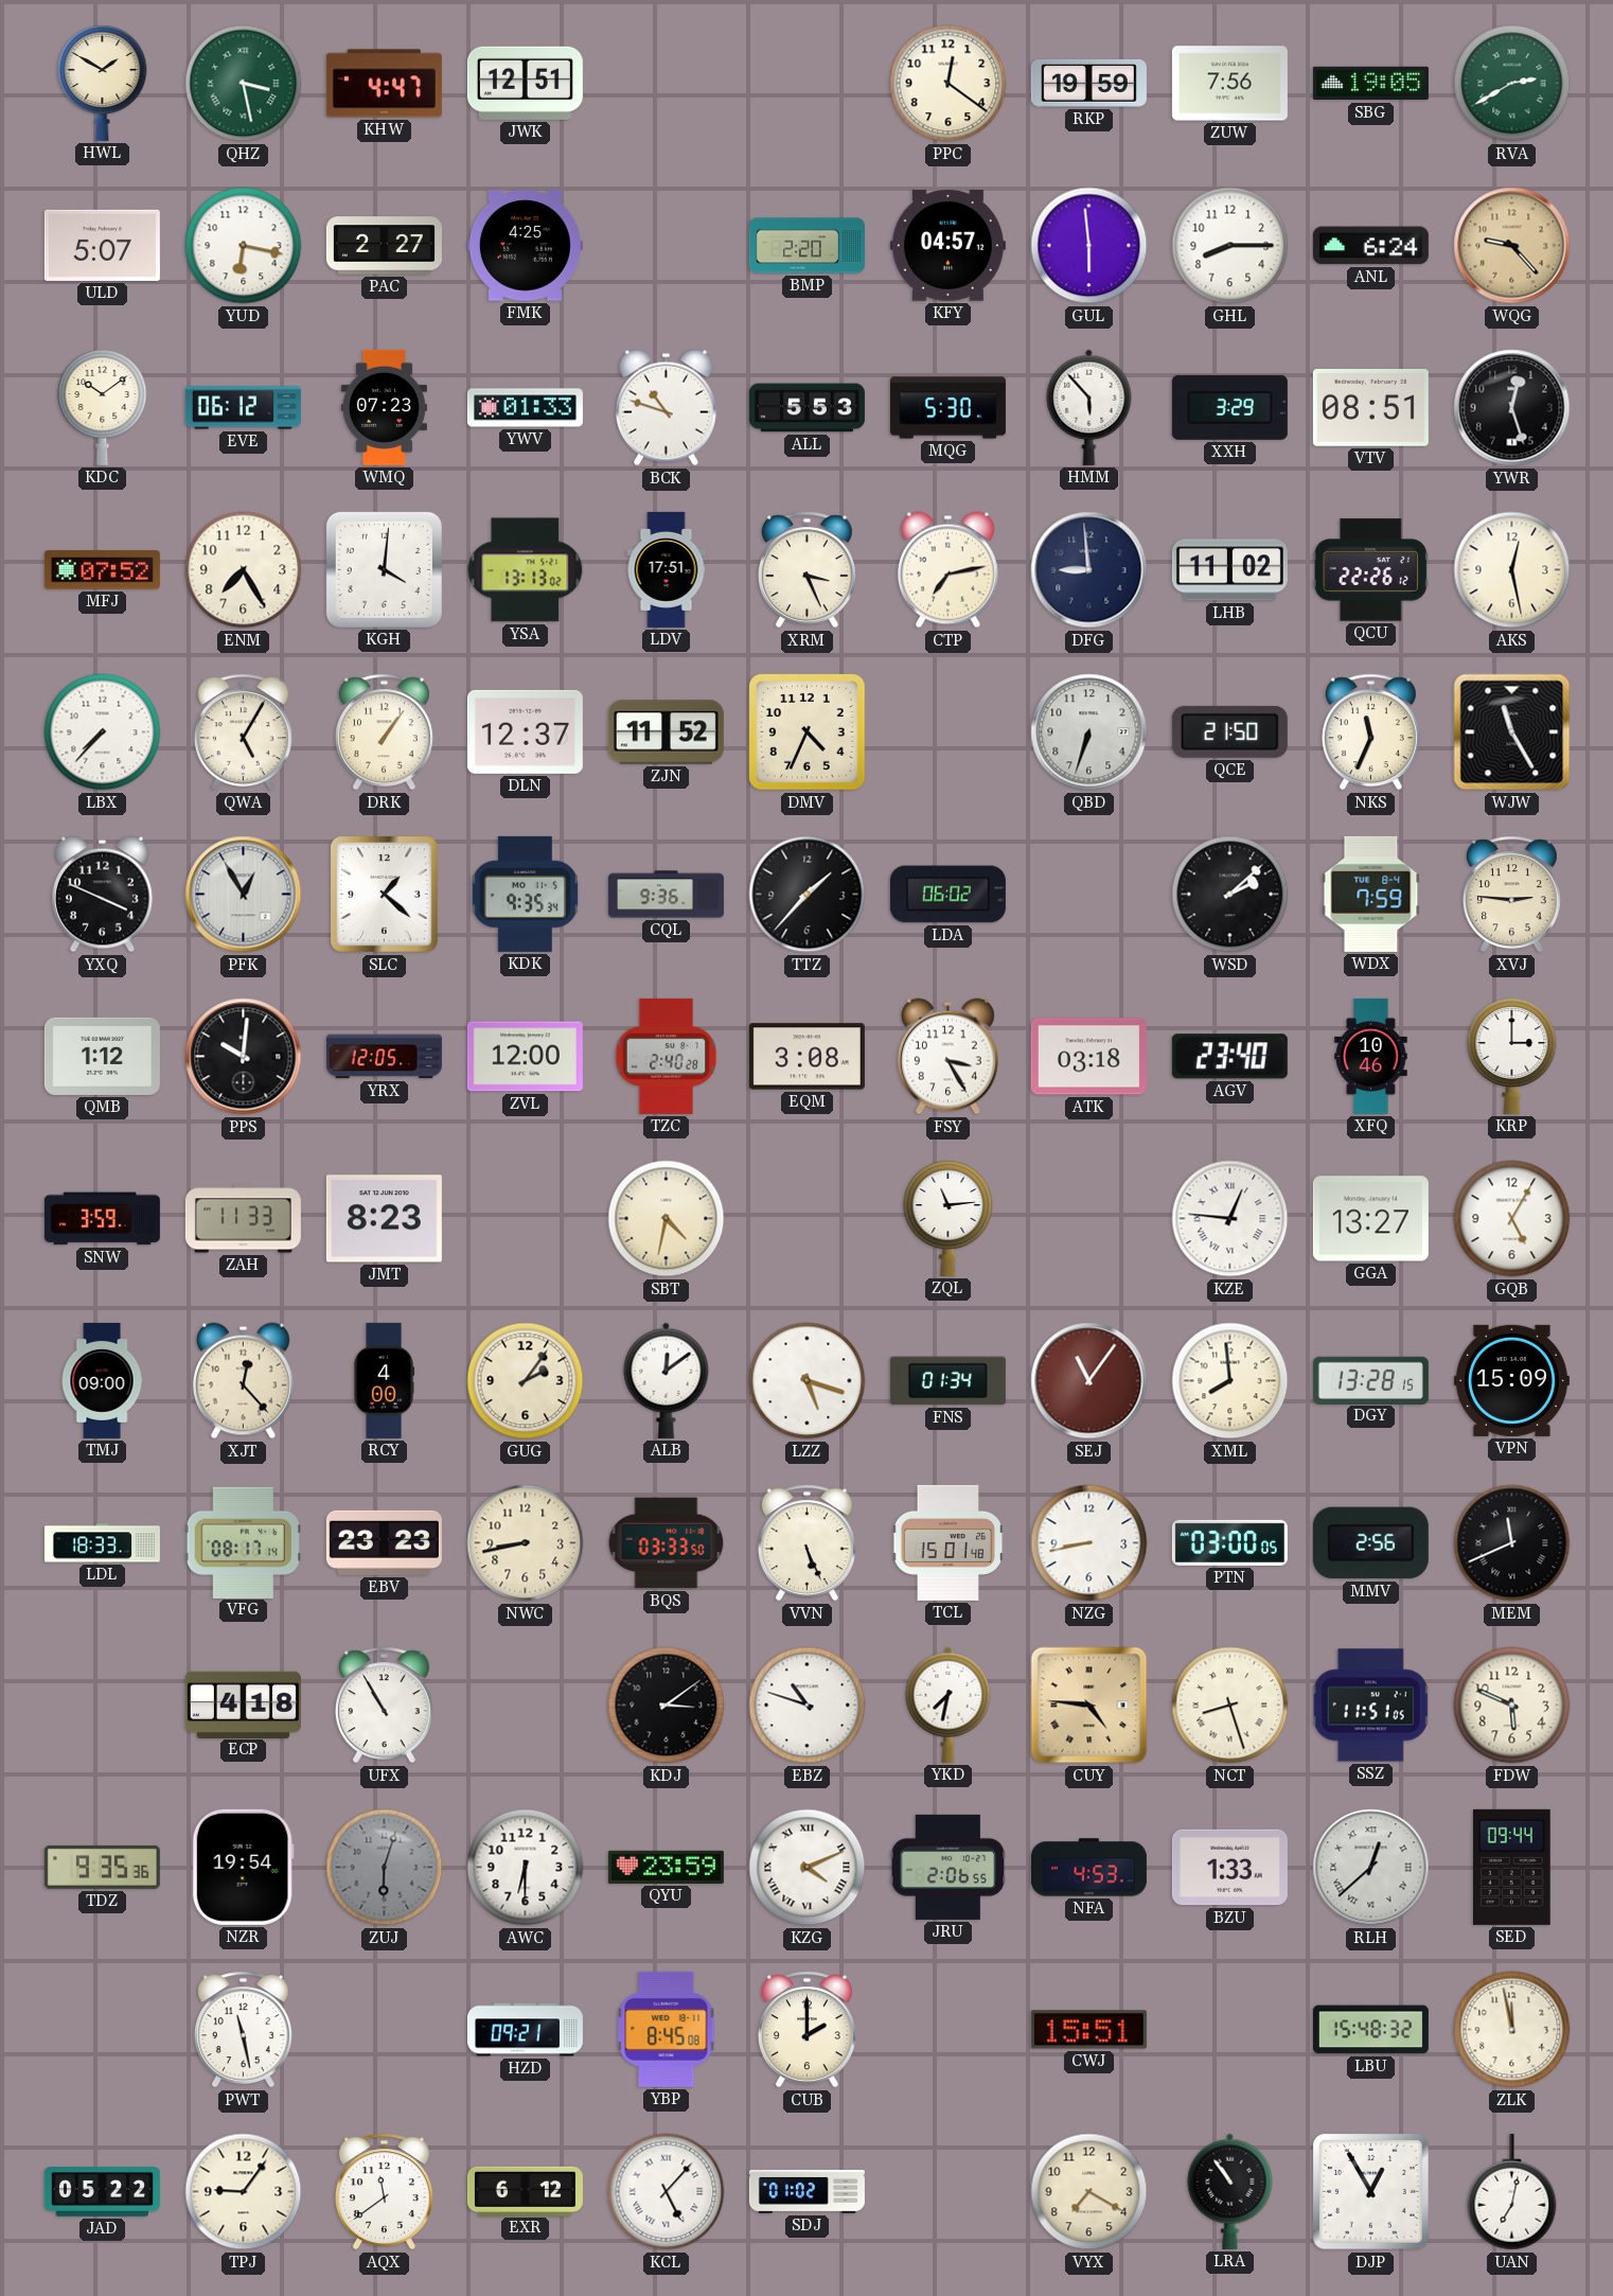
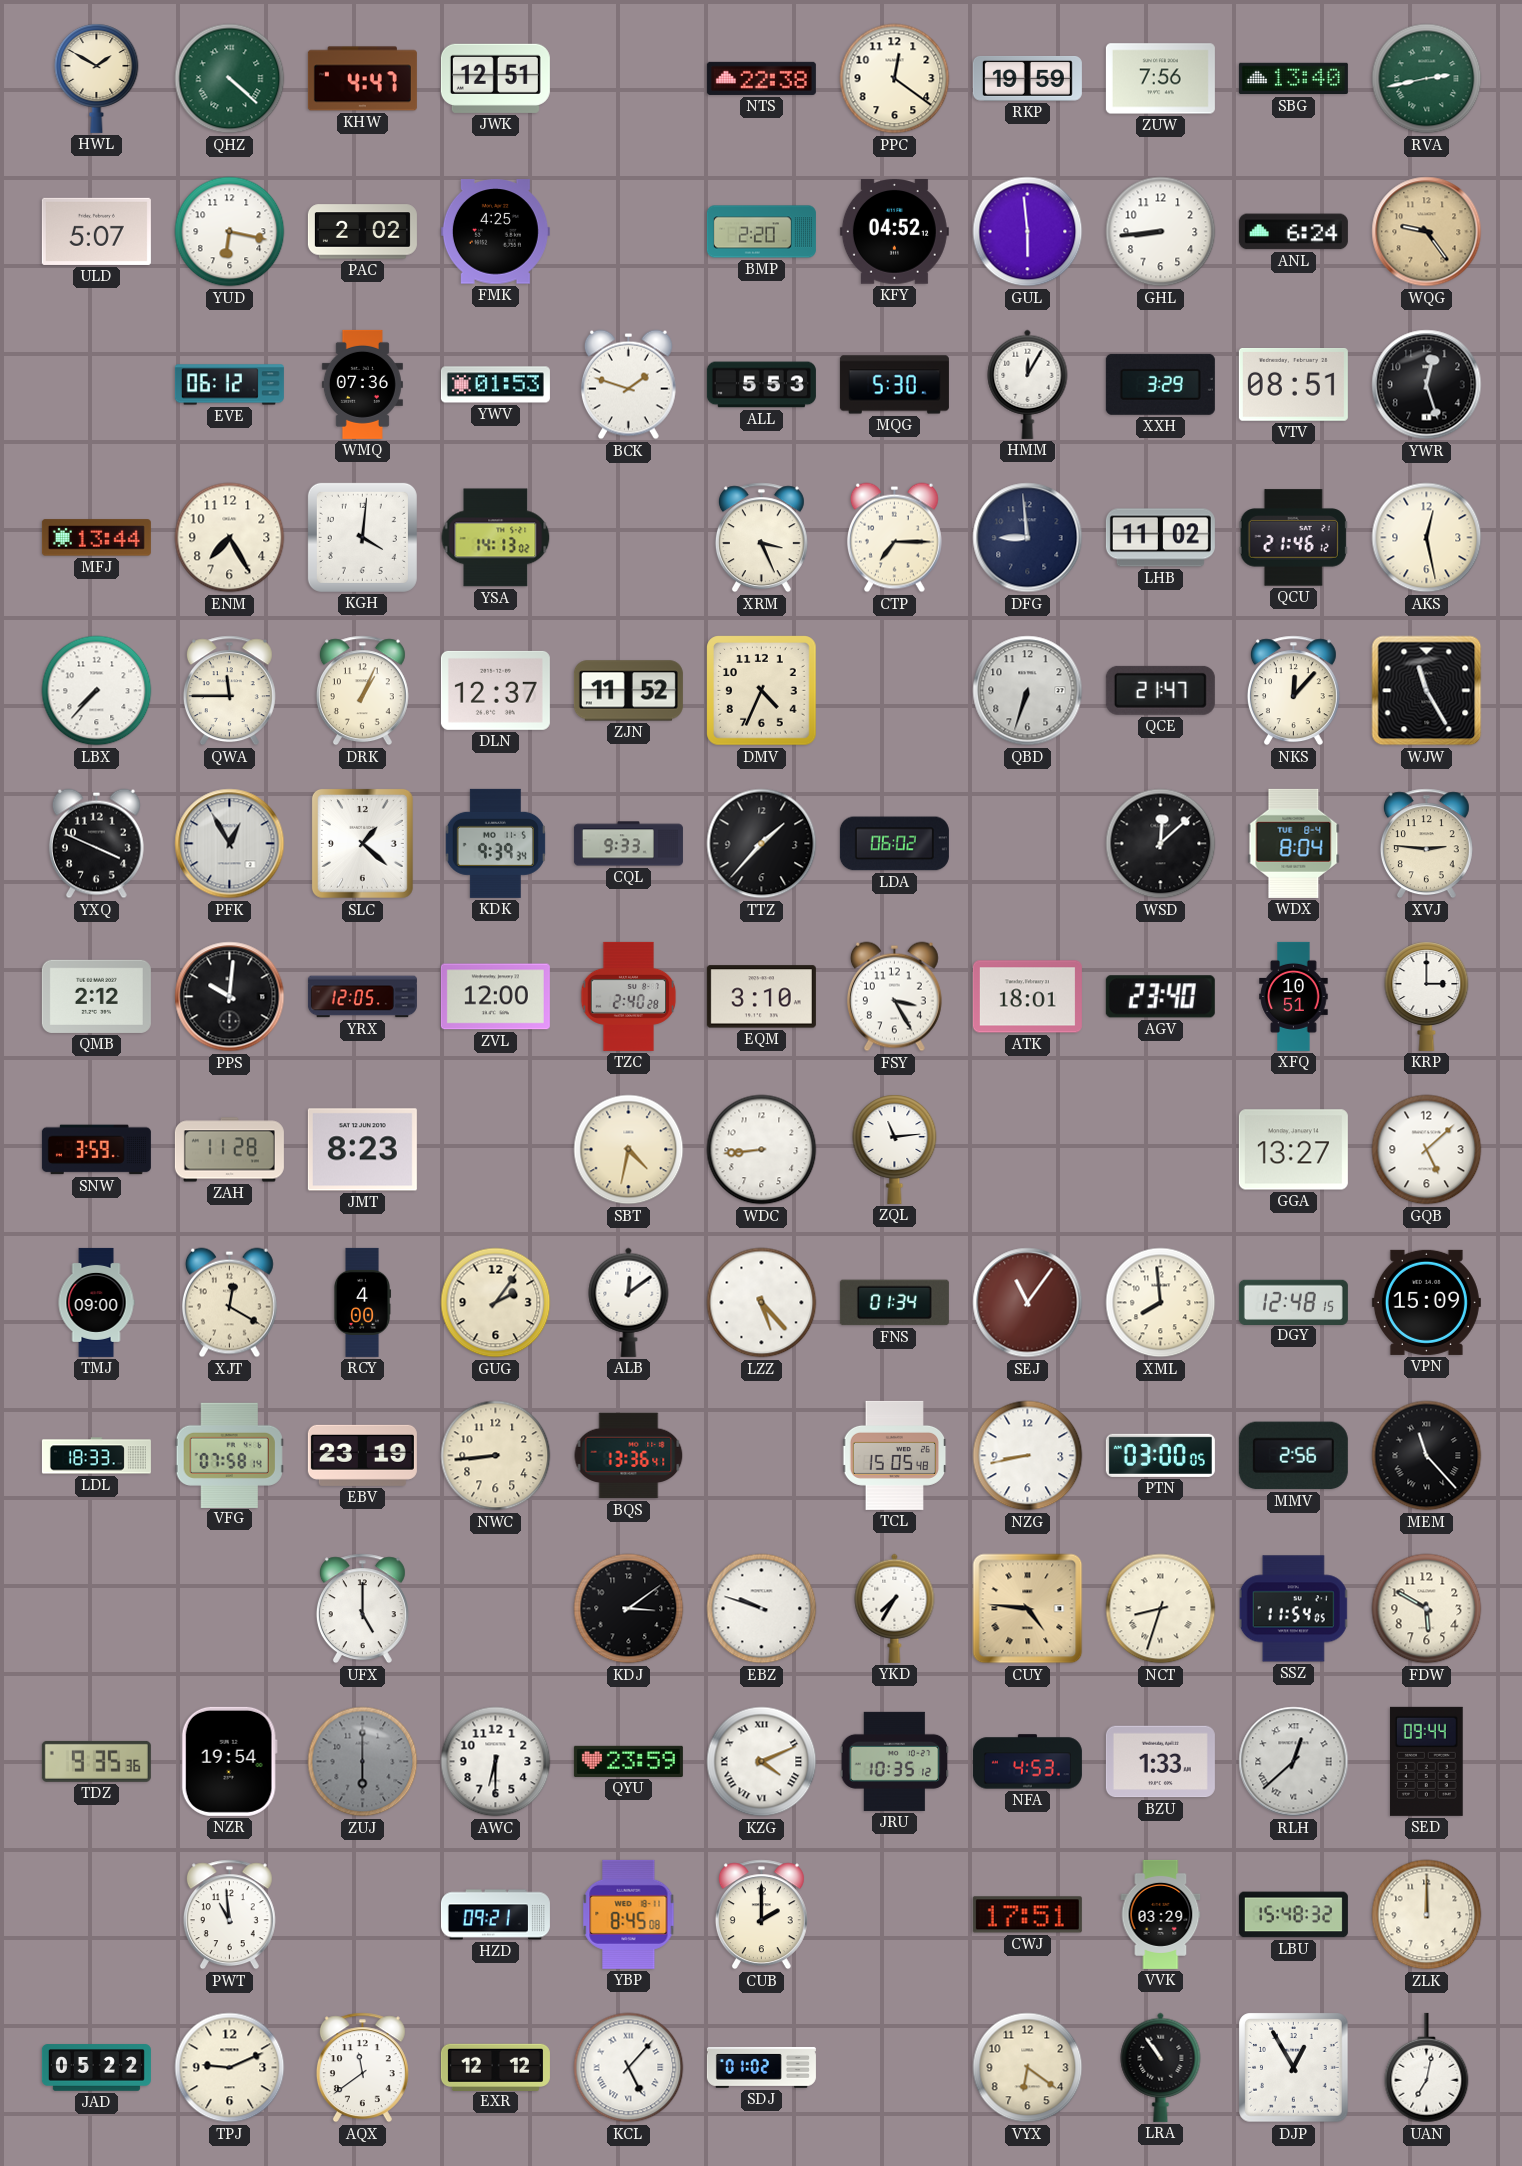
QHZ: 3:28 -> 4:22
NTS: none -> 22:38
SBG: 19:05 -> 13:40
RVA: 2:40 -> 2:43
PAC: 2:27 -> 2:02
KFY: 04:57 -> 04:52
GHL: 8:15 -> 8:44
WQG: 9:23 -> 9:24
KDC: 10:09 -> none
WMQ: 07:23 -> 07:36
YWV: 01:33 -> 01:53
BCK: 10:48 -> 1:48
HMM: 5:53 -> 12:05
MFJ: 07:52 -> 13:44
YSA: 13:13 -> 14:13
LDV: 17:51 -> none
CTP: 7:13 -> 7:15
QCU: 22:26 -> 21:46
QWA: 5:05 -> 11:45
DRK: 1:06 -> 1:04
QCE: 21:50 -> 21:47
NKS: 11:34 -> 12:07
KDK: 9:35 -> 9:39
CQL: 9:36 -> 9:33
WSD: 2:08 -> 12:08
WDX: 7:59 -> 8:04
QMB: 1:12 -> 2:12
EQM: 3:08 -> 3:10
ATK: 03:18 -> 18:01
XFQ: 10:46 -> 10:51
ZAH: 11:33 -> 11:28
WDC: none -> 8:44
KZE: 12:46 -> none
GQB: 5:05 -> 5:08
XJT: 12:23 -> 12:20
LZZ: 5:18 -> 5:23
DGY: 13:28 -> 12:48
VFG: 08:17 -> 07:58
EBV: 23:23 -> 23:19
NWC: 8:43 -> 8:44
BQS: 03:33 -> 13:36
VVN: 5:26 -> none
TCL: 15:01 -> 15:05
MEM: 11:41 -> 11:23
ECP: 4:18 -> none
UFX: 10:55 -> 5:00
EBZ: 10:48 -> 9:48
YKD: 7:32 -> 7:35
NCT: 8:27 -> 8:33
SSZ: 11:51 -> 11:54
FDW: 5:49 -> 5:50
ZUJ: 6:03 -> 6:00
JRU: 2:06 -> 10:35
PWT: 11:28 -> 10:59
CWJ: 15:51 -> 17:51
VVK: none -> 03:29
ZLK: 11:58 -> 12:00
TPJ: 9:06 -> 9:11
EXR: 6:12 -> 12:12
VYX: 7:20 -> 6:21
